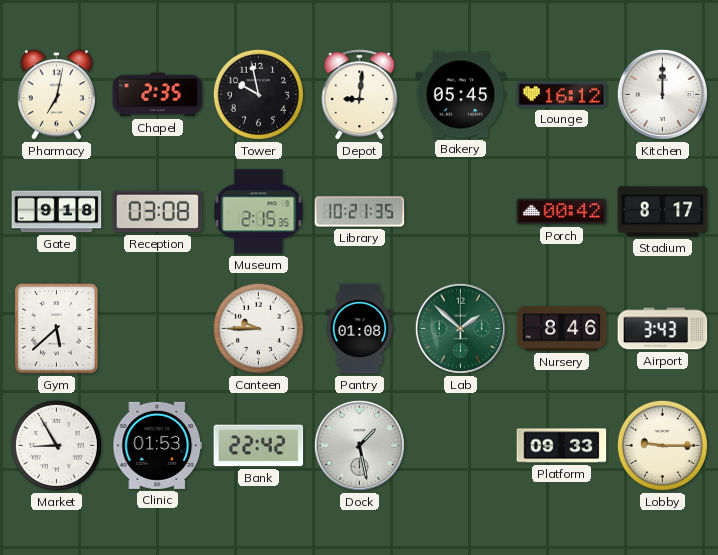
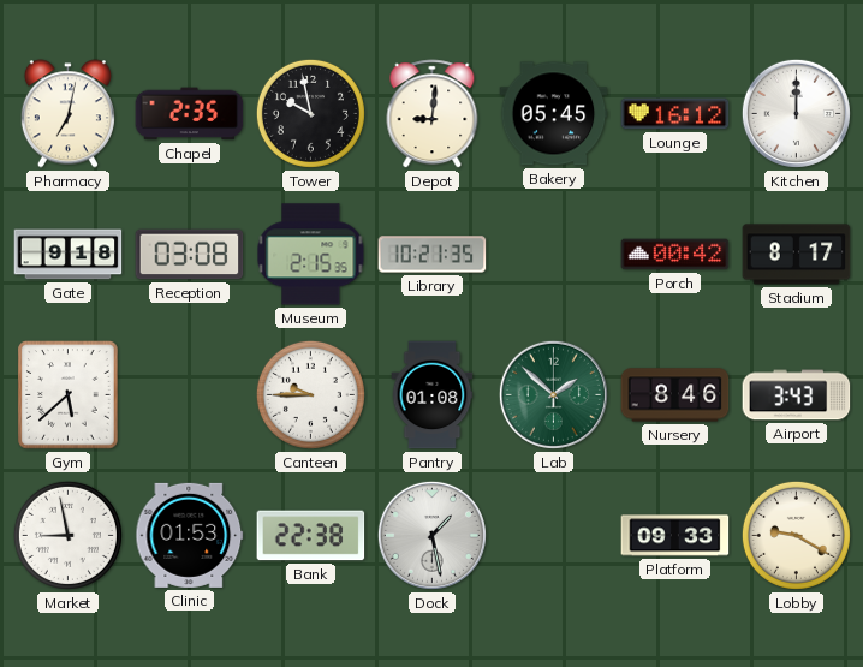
Market: 8:55 -> 8:58
Bank: 22:42 -> 22:38
Lobby: 9:15 -> 9:20
